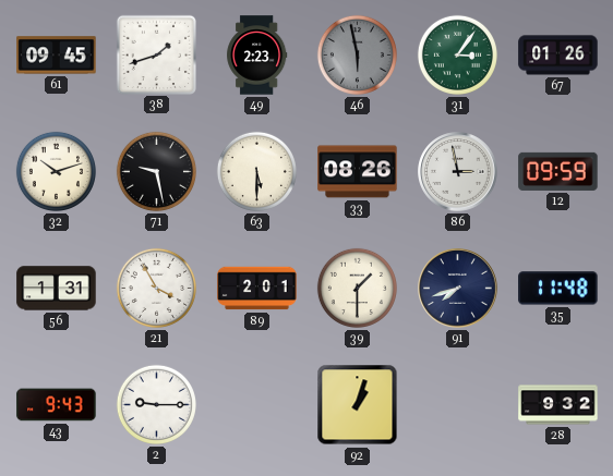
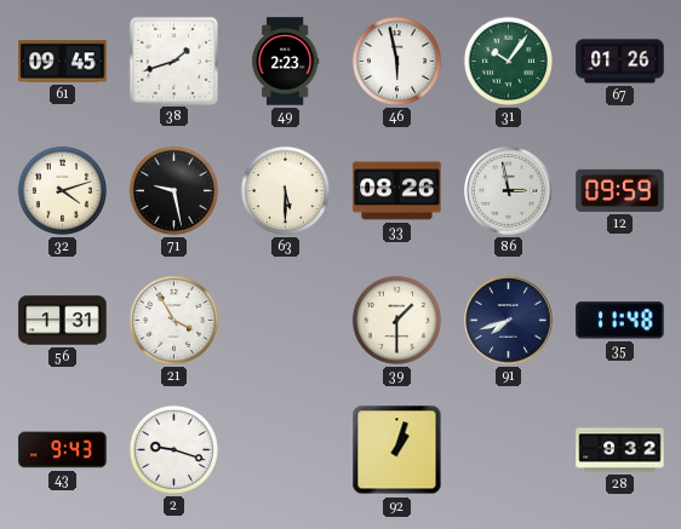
46 dial: grey -> white
31: 3:06 -> 10:06
32: 10:12 -> 4:12
89: 2:01 -> none
2: 9:15 -> 9:18
